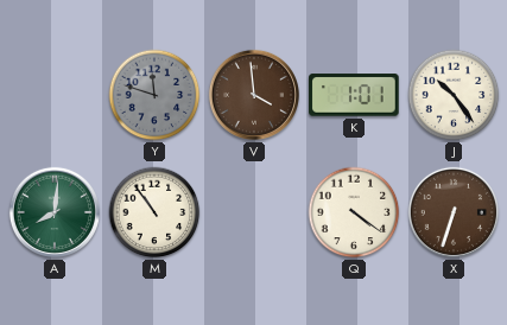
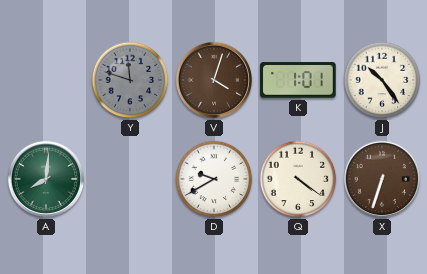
V: 3:59 -> 4:03
M: 10:54 -> none
D: none -> 9:40
